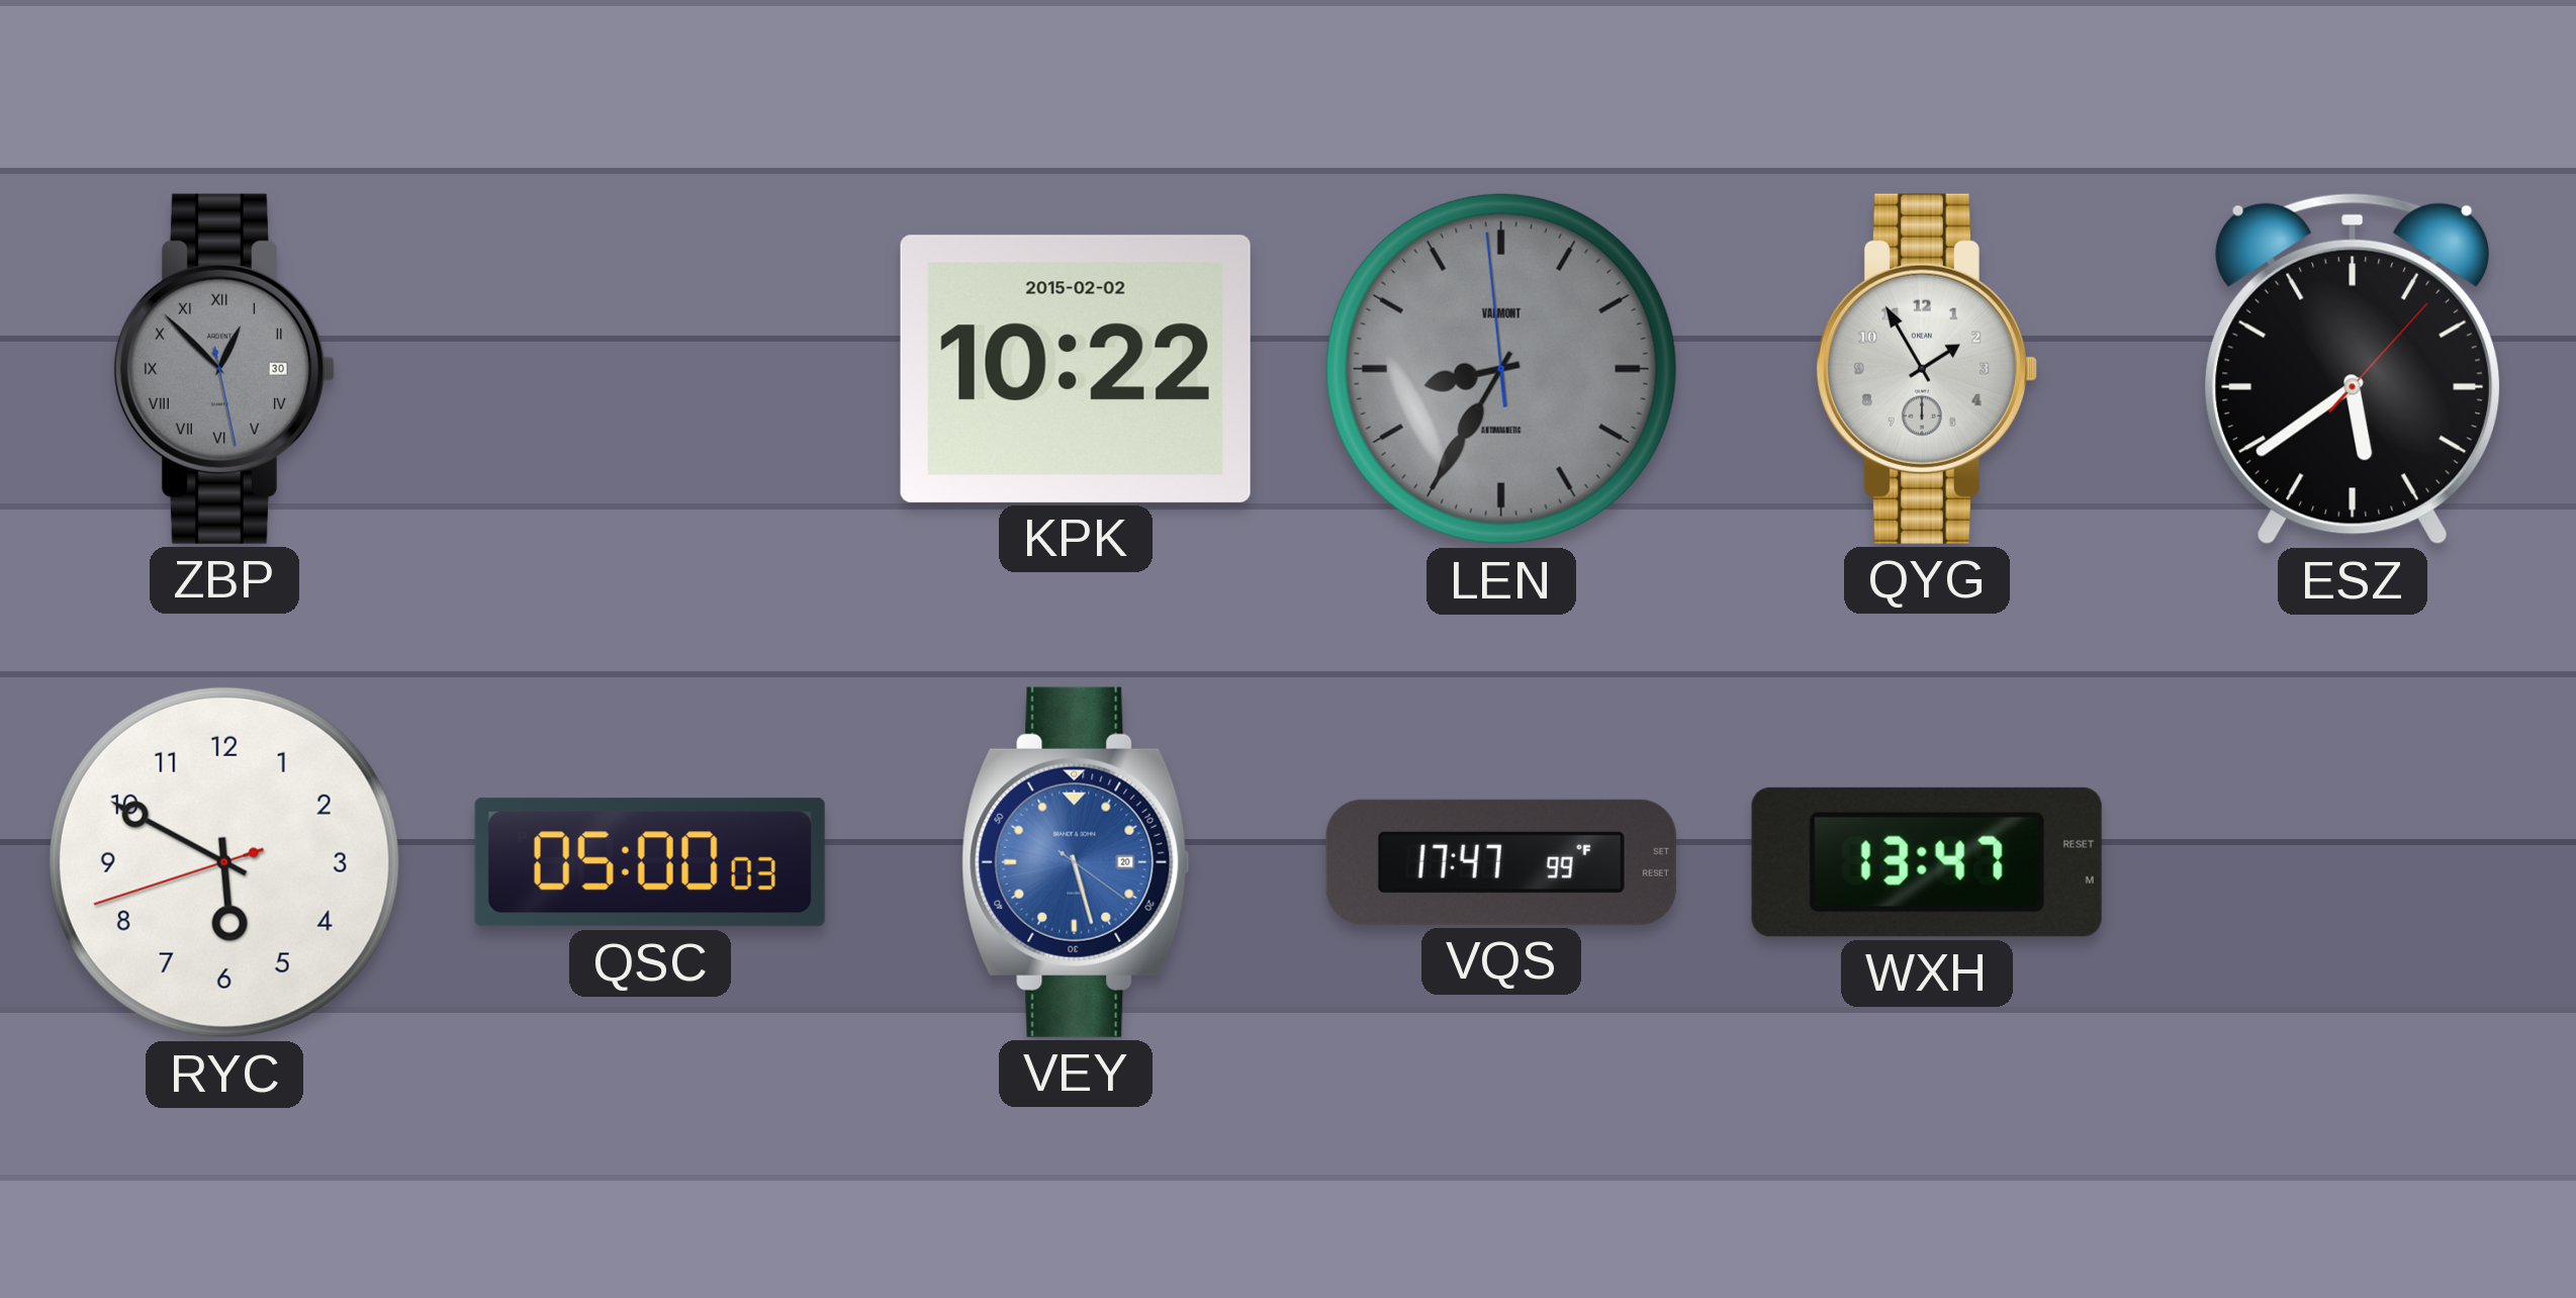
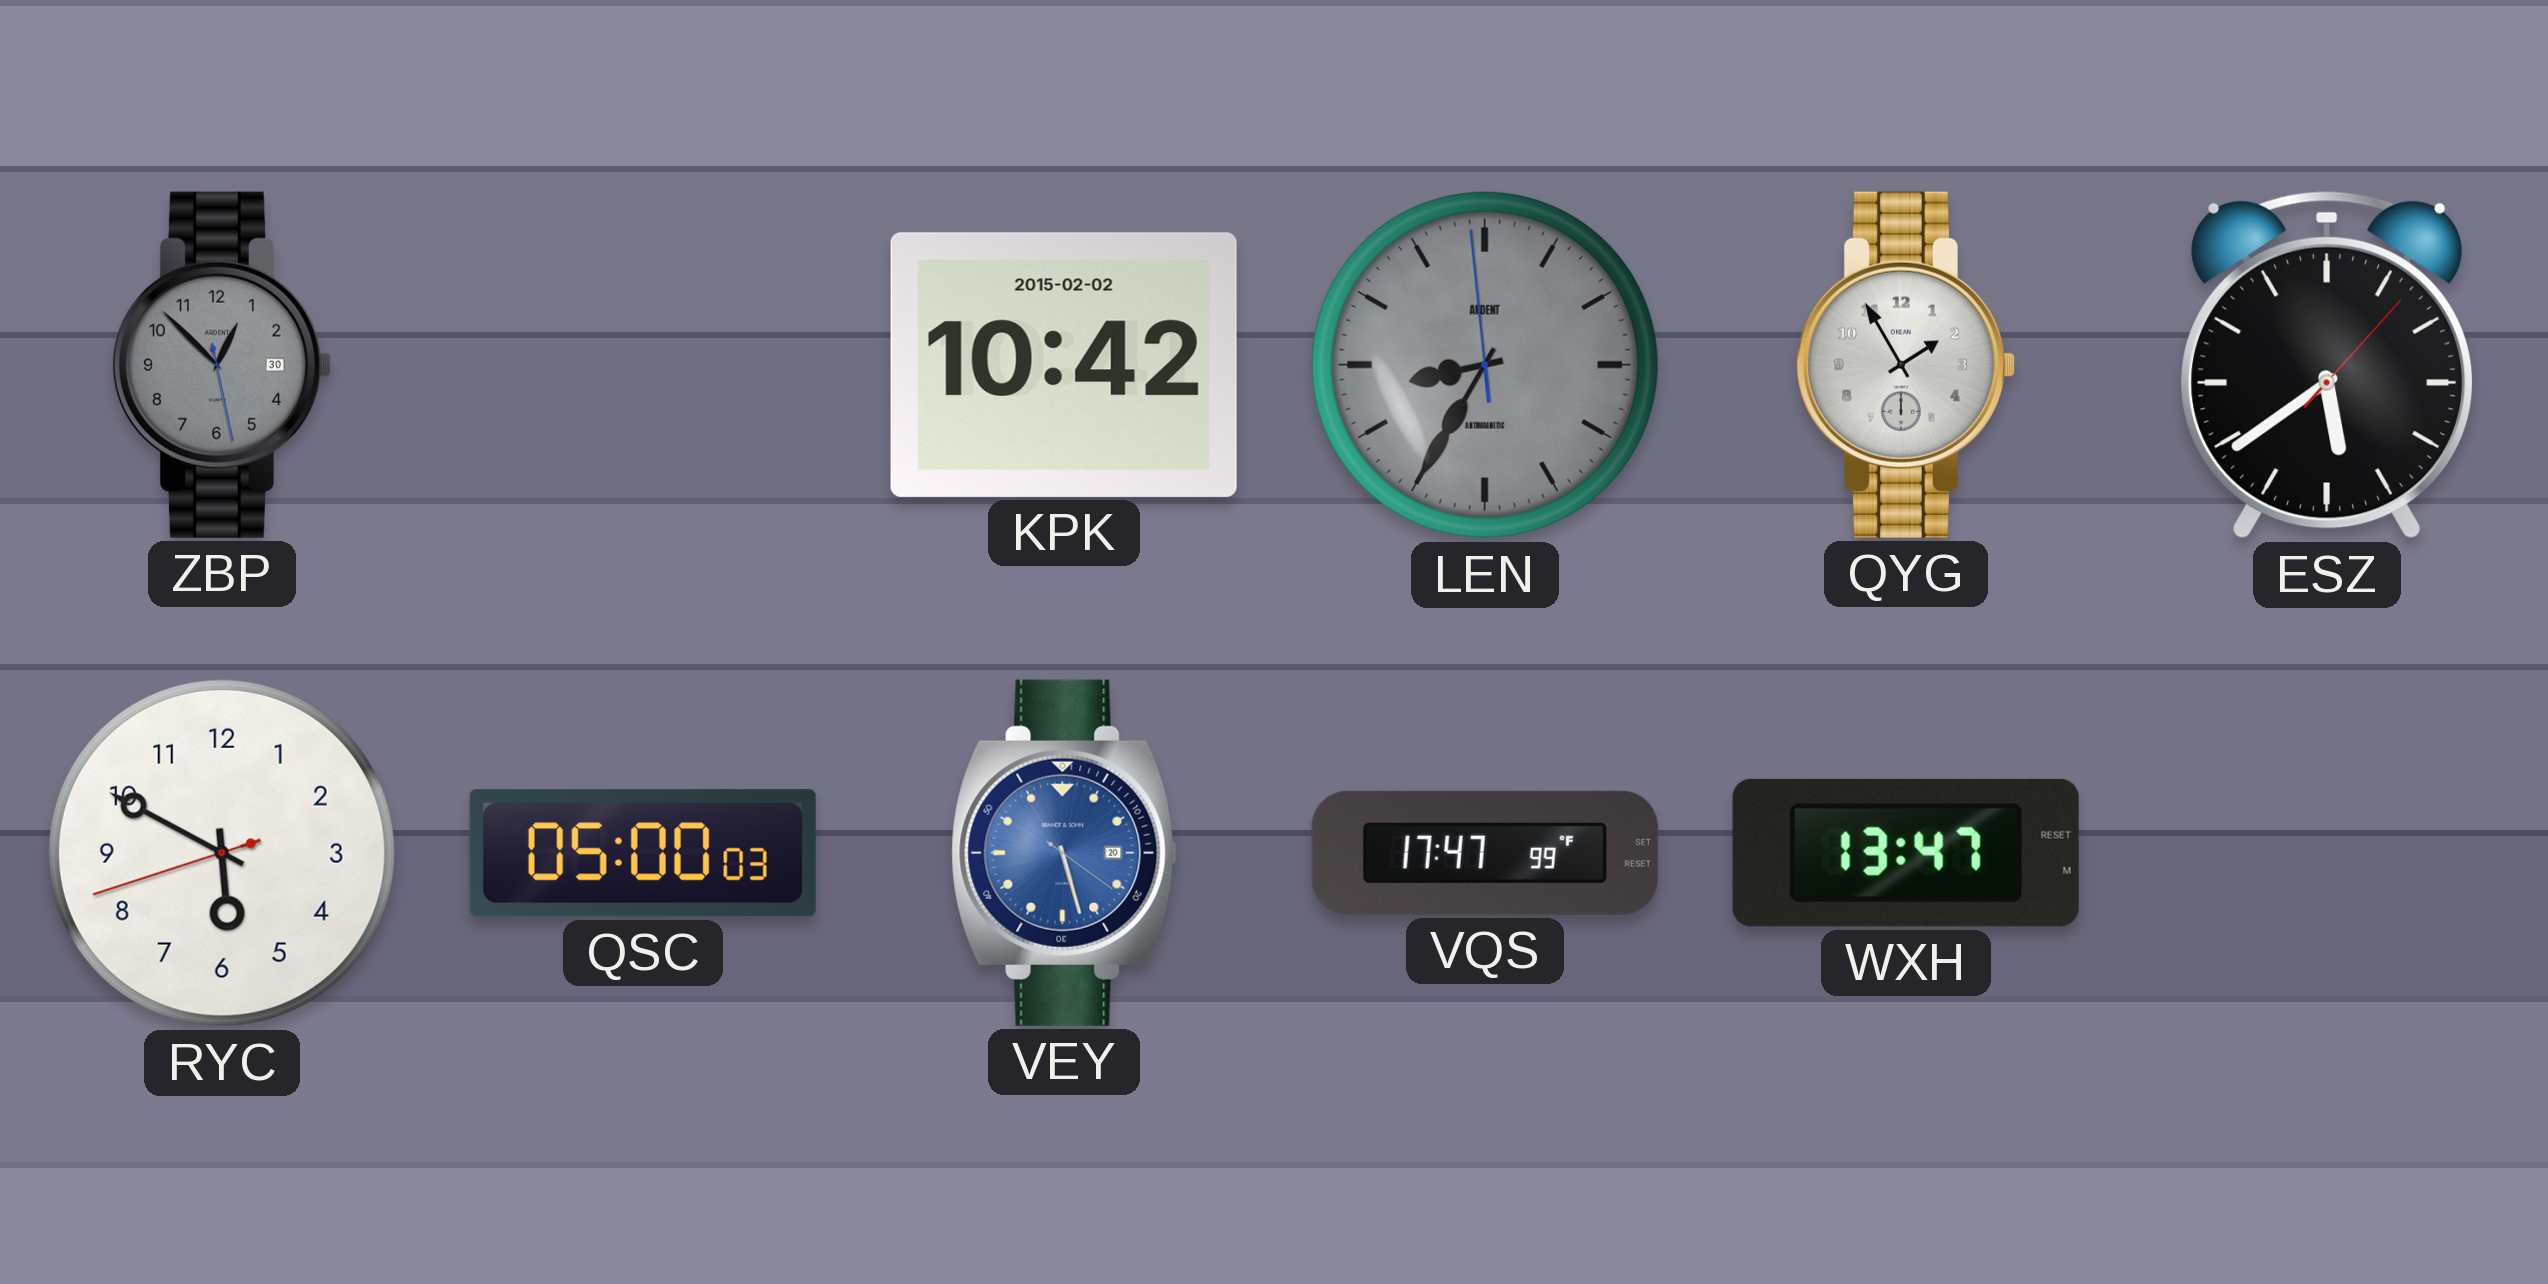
ZBP numerals: Roman -> Arabic
KPK: 10:22 -> 10:42
LEN brand: VALMONT -> ARDENT
